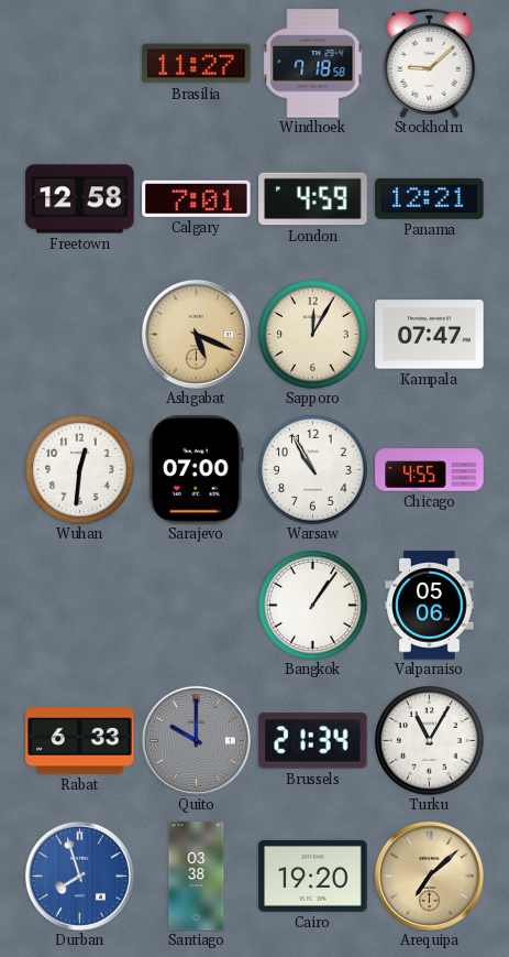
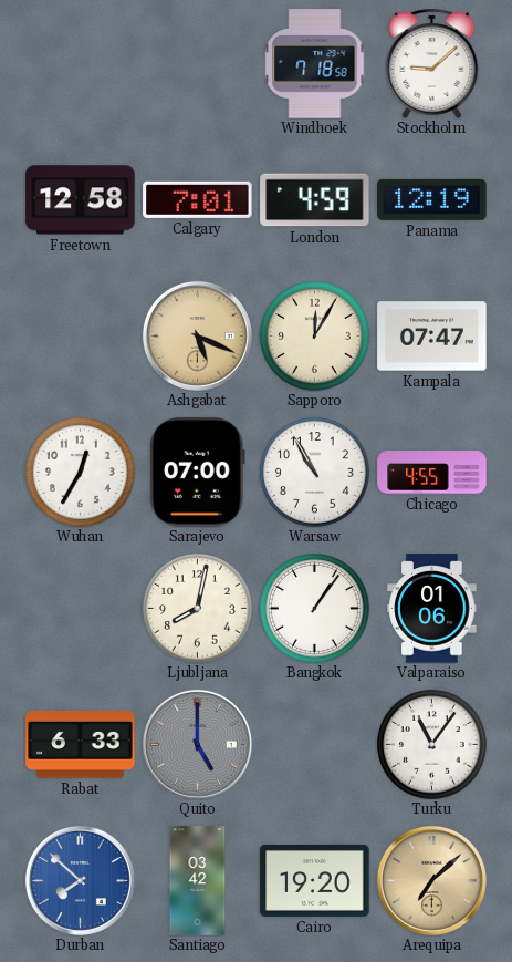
Brasilia: 11:27 -> none
Panama: 12:21 -> 12:19
Wuhan: 12:31 -> 12:35
Ljubljana: none -> 8:02
Valparaiso: 05:06 -> 01:06
Quito: 10:00 -> 5:00
Brussels: 21:34 -> none
Turku: 11:05 -> 11:06
Durban: 7:57 -> 7:52
Santiago: 03:38 -> 03:42
